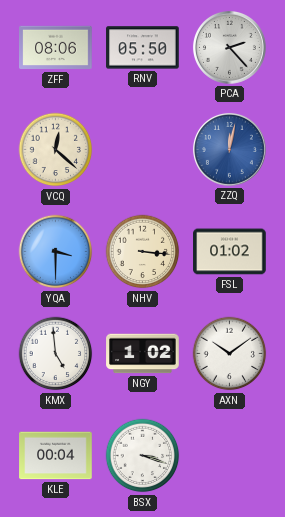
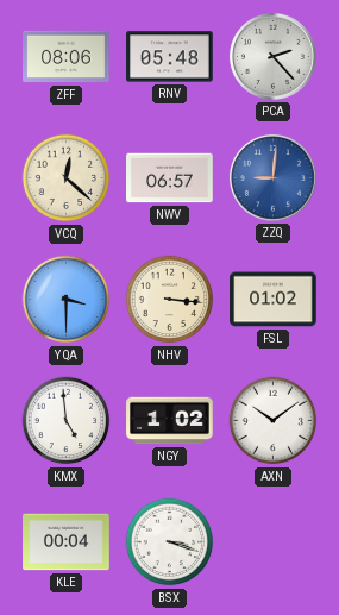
RNV: 05:50 -> 05:48
NWV: none -> 06:57
ZZQ: 12:02 -> 9:01
